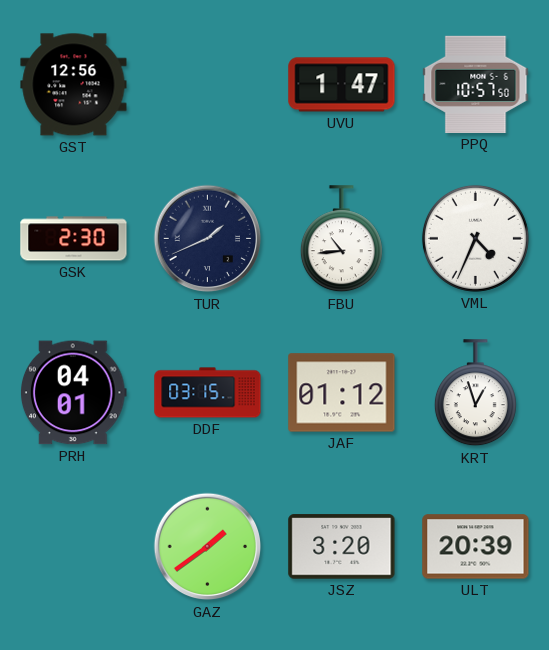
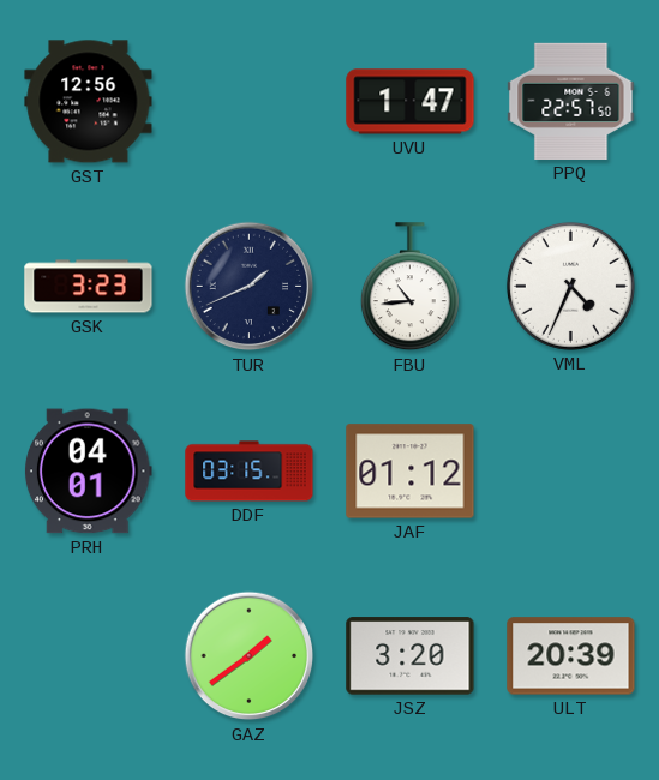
PPQ: 10:57 -> 22:57
GSK: 2:30 -> 3:23
KRT: 12:57 -> none
